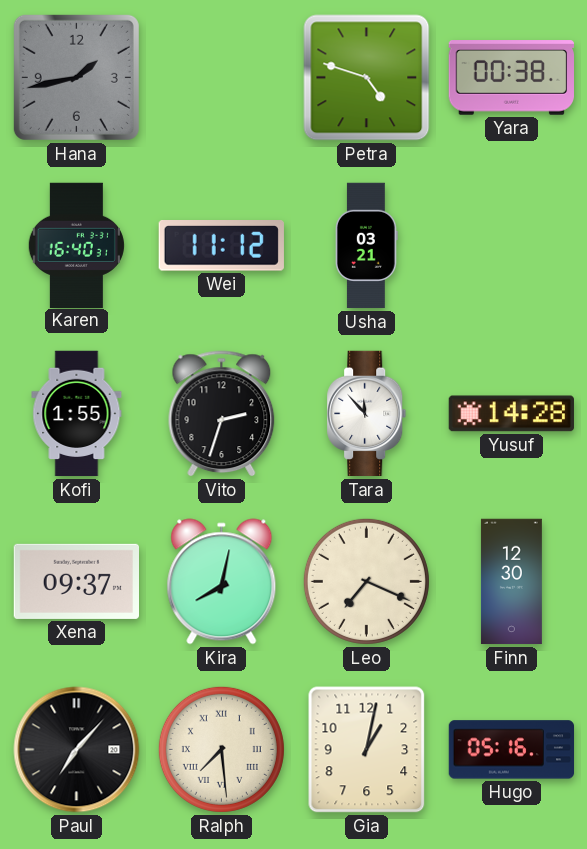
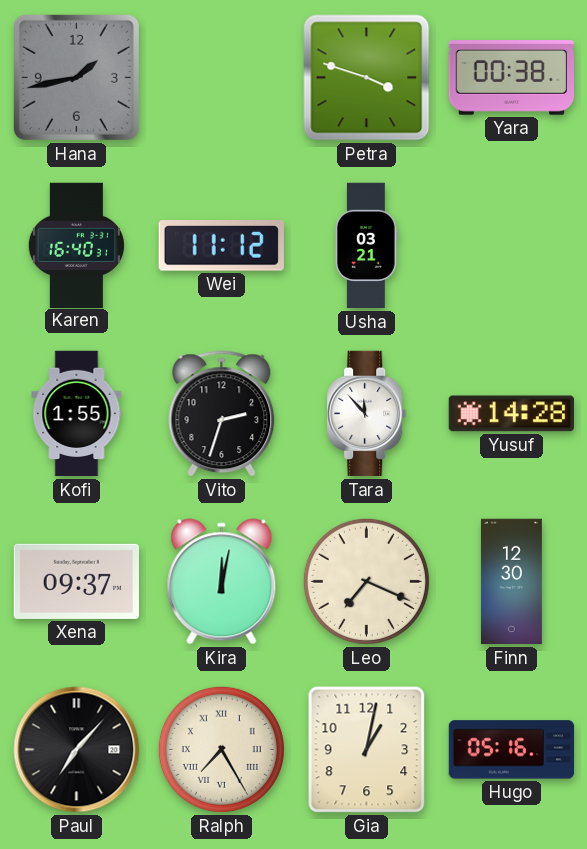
Petra: 4:48 -> 3:48
Kira: 8:02 -> 12:02
Ralph: 7:29 -> 7:25
